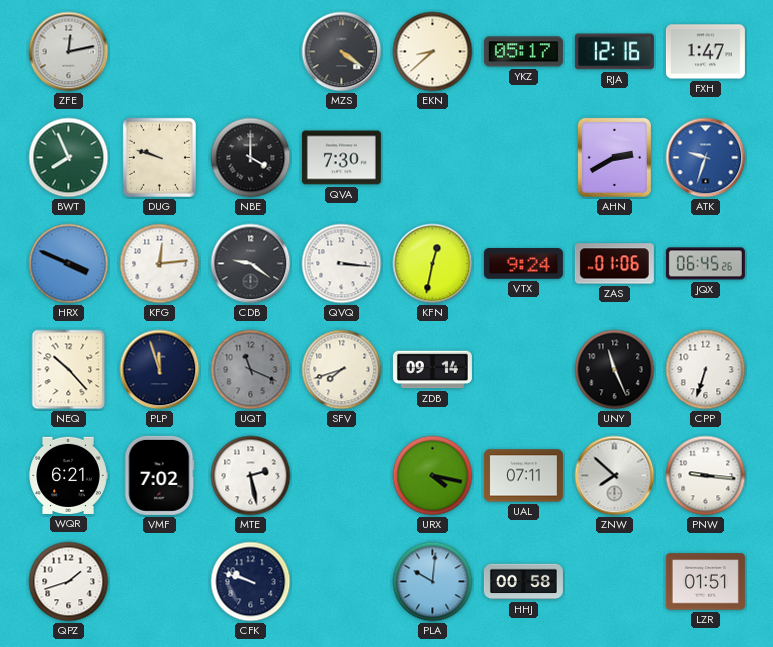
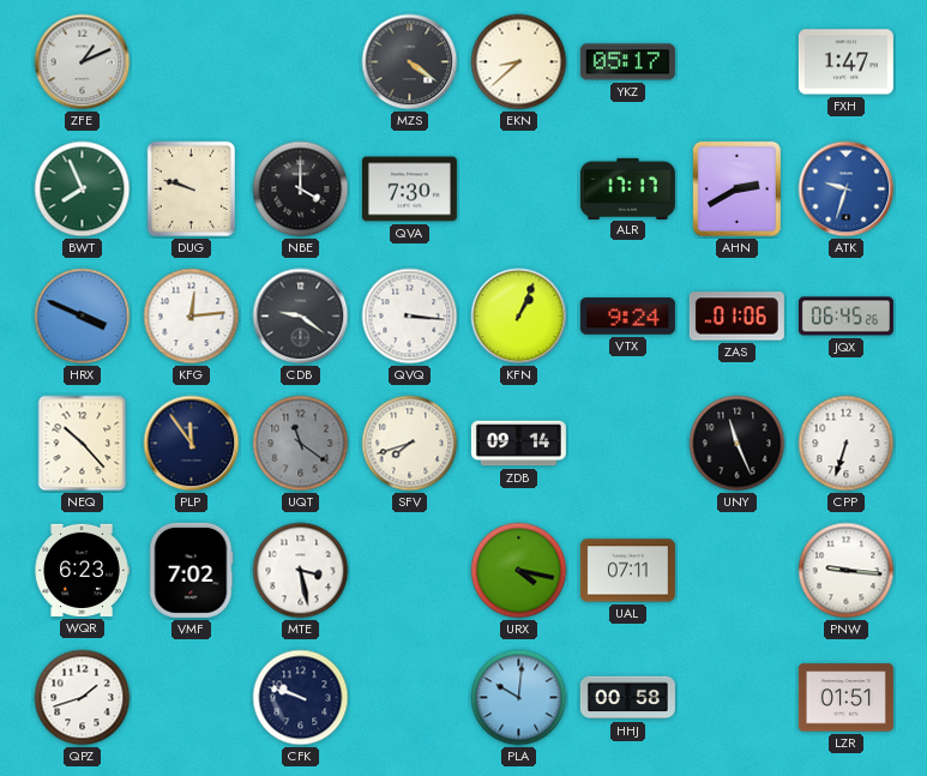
ZFE: 12:13 -> 1:11
RJA: 12:16 -> none
ALR: none -> 17:17
KFN: 12:32 -> 1:04
PLP: 11:57 -> 11:54
UQT: 11:19 -> 11:21
WQR: 6:21 -> 6:23
MTE: 2:28 -> 3:28
ZNW: 7:52 -> none
